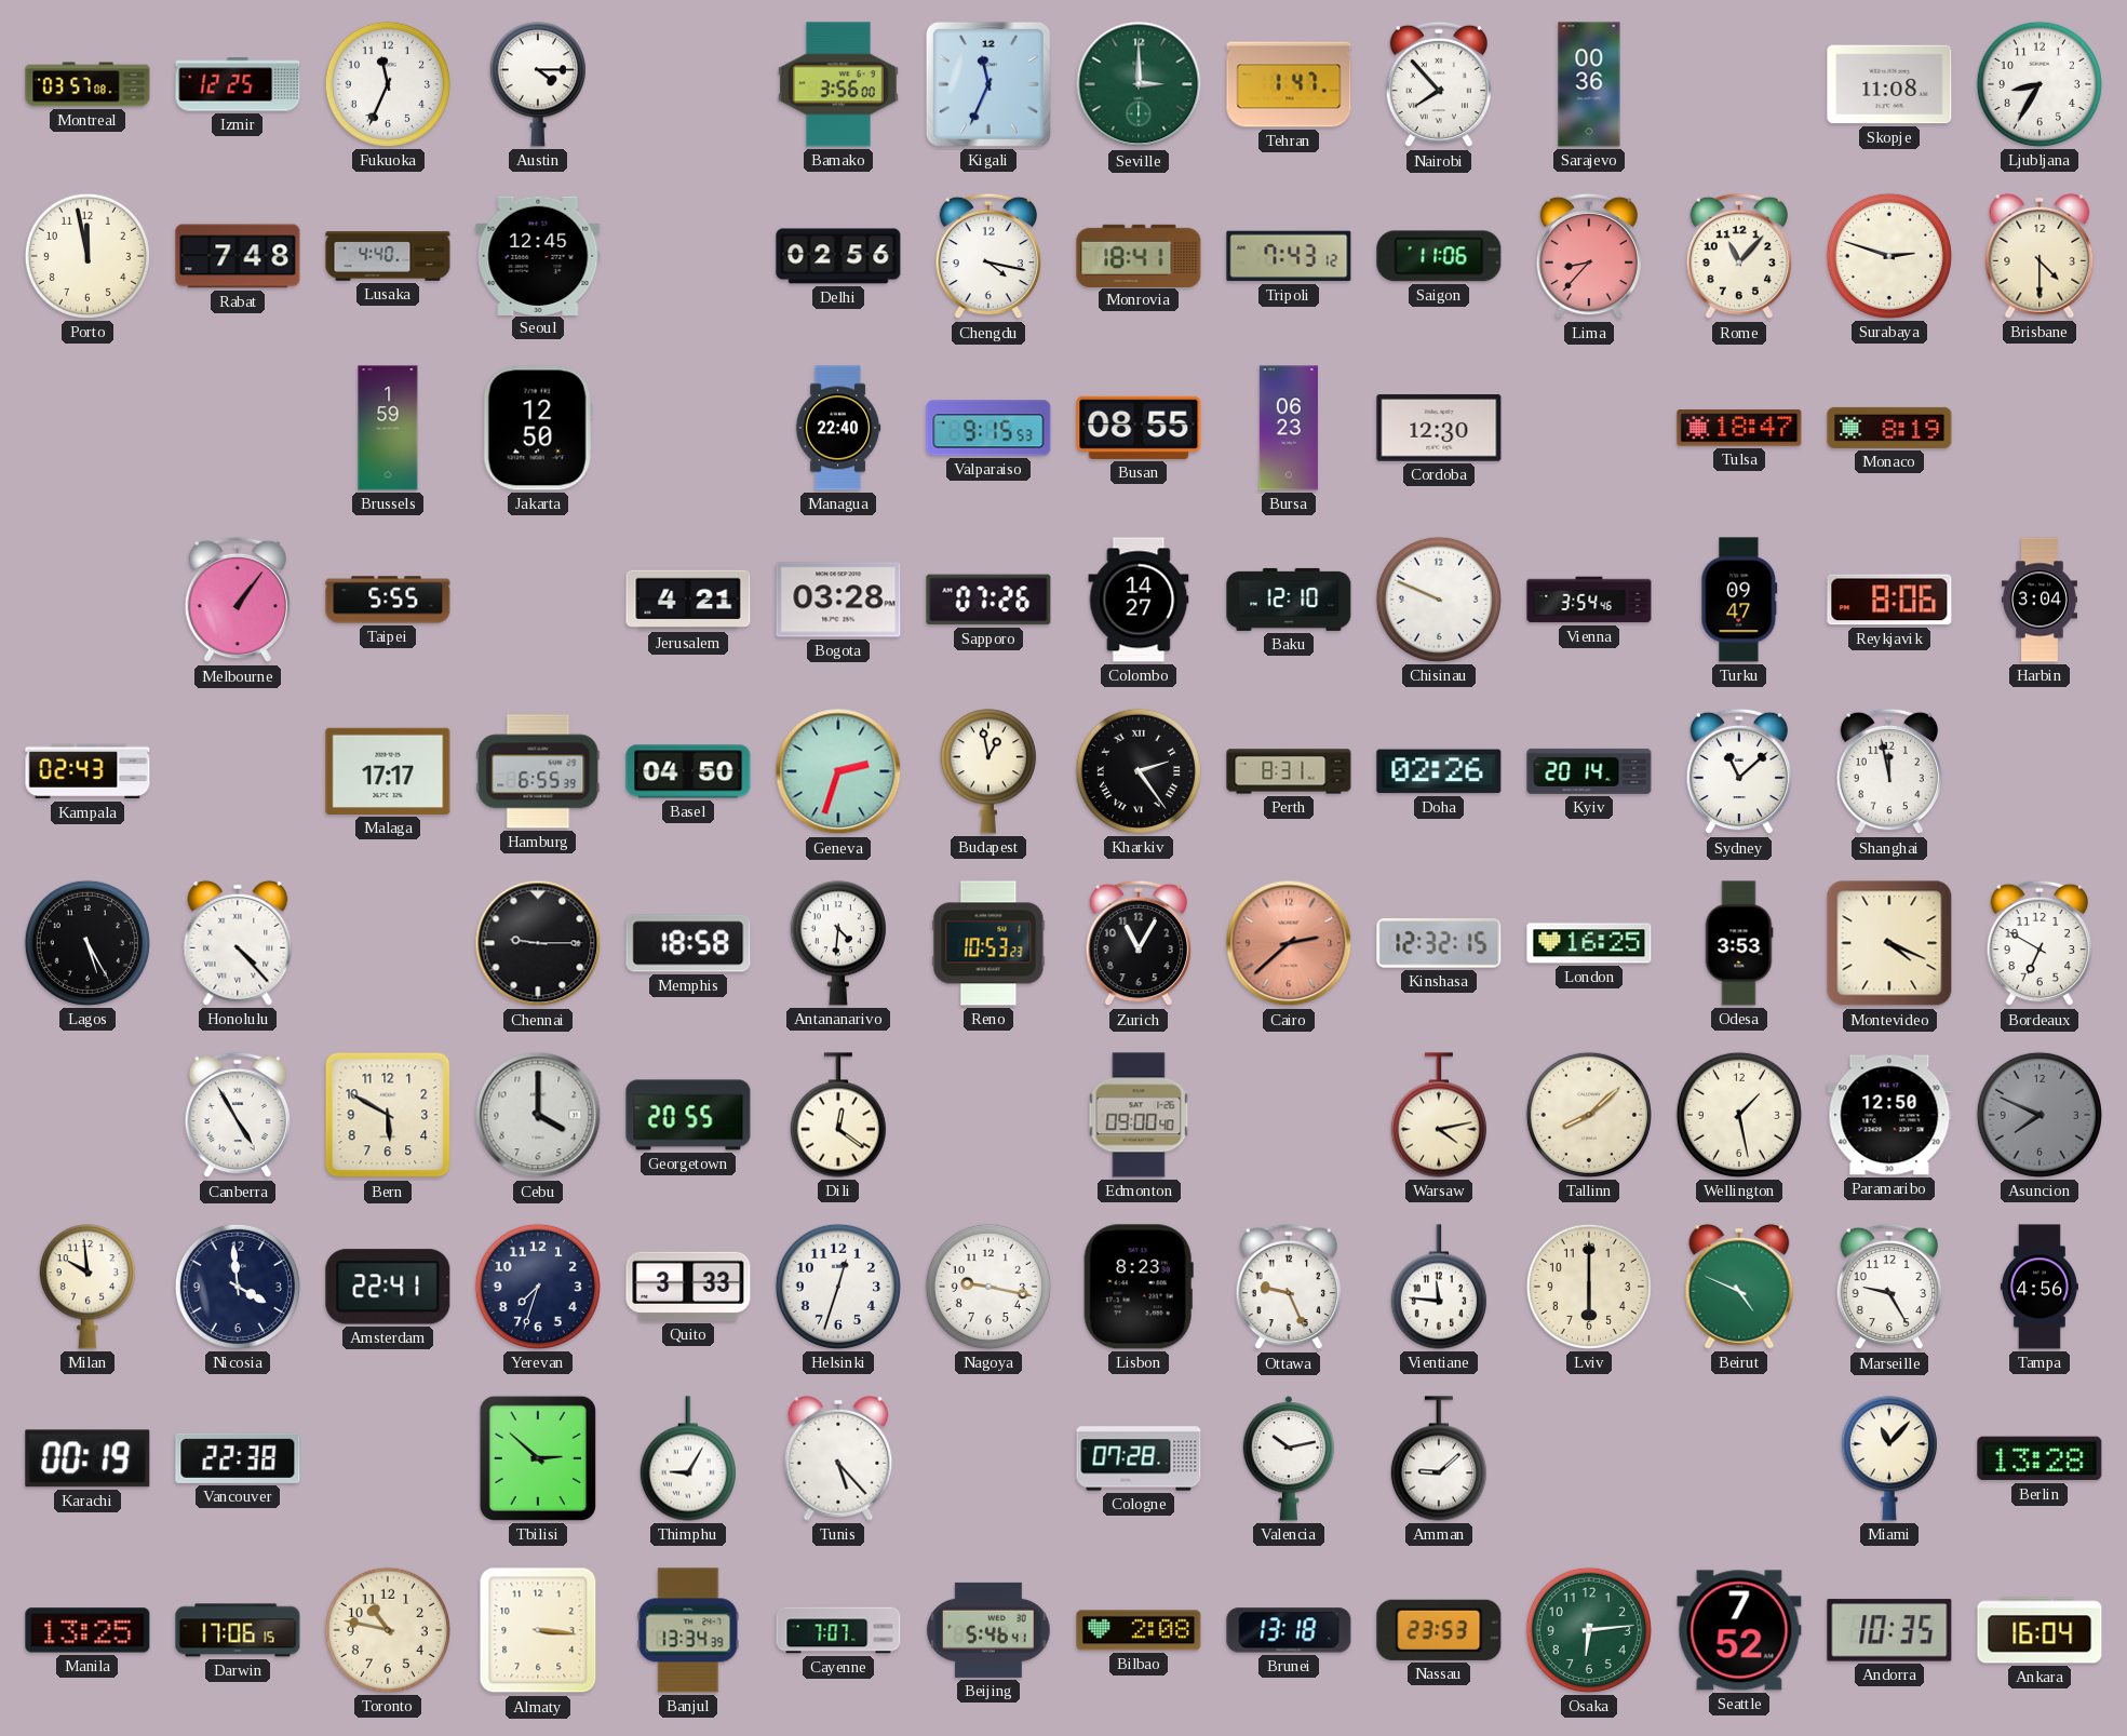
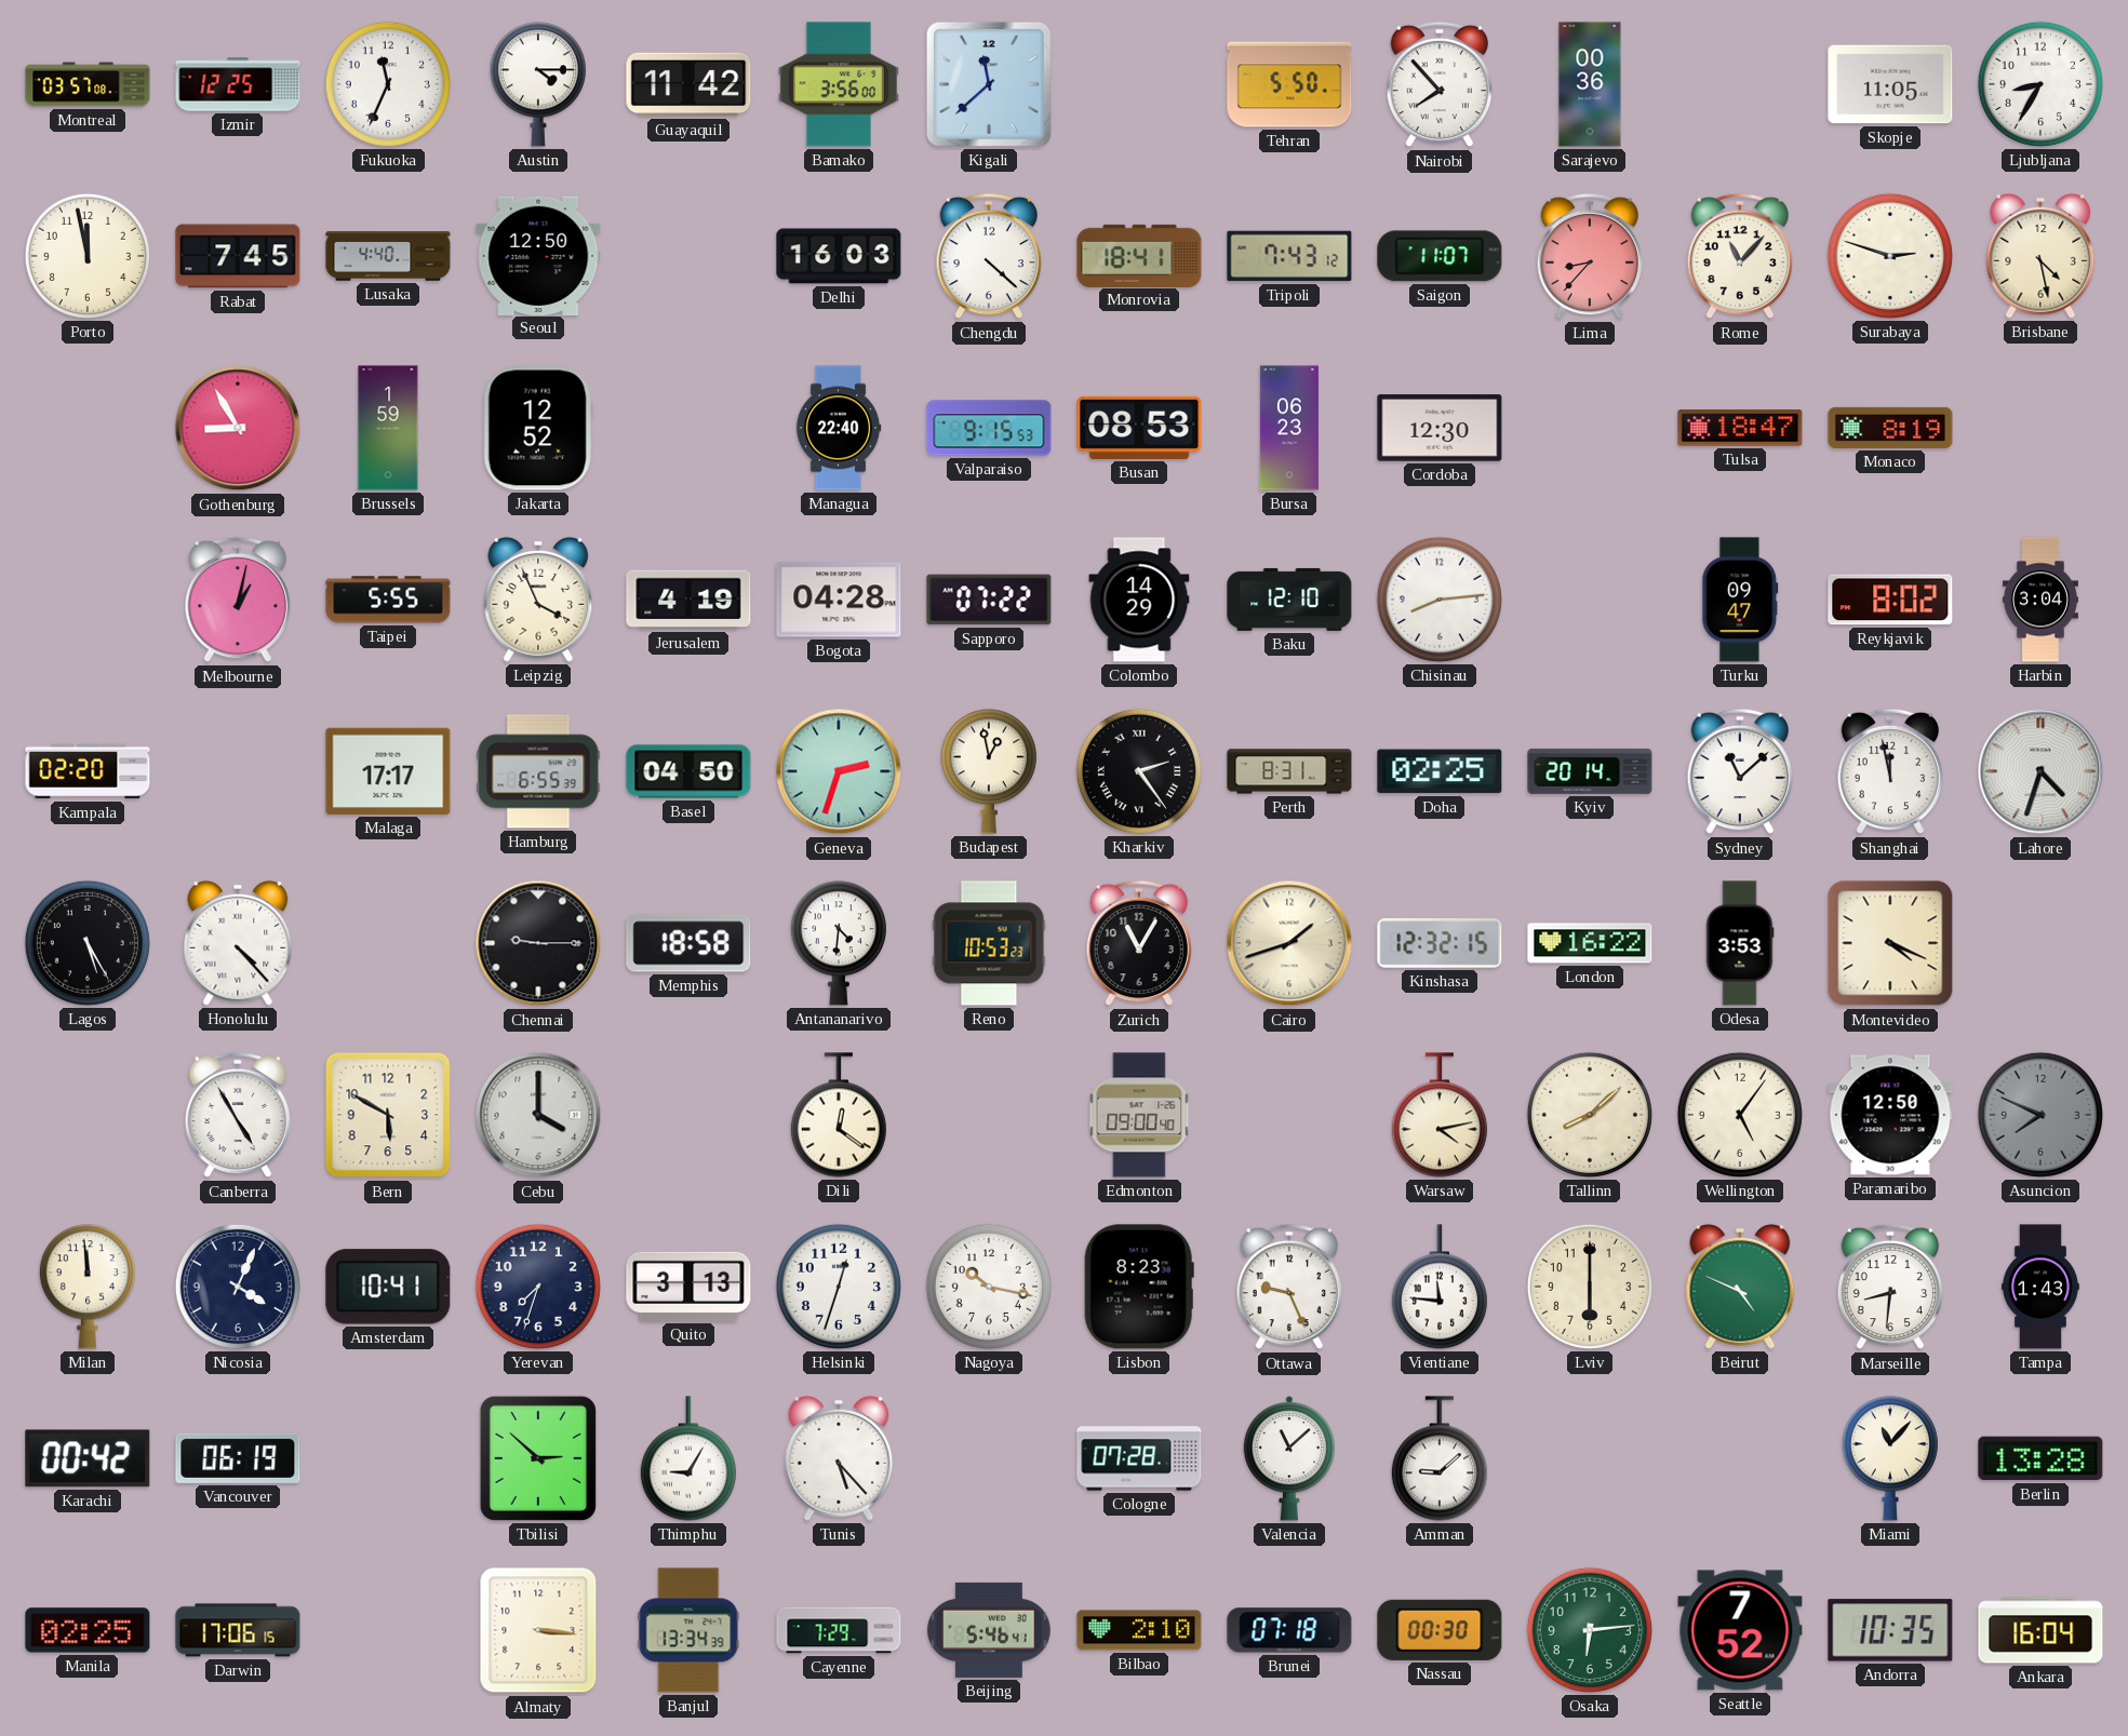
Guayaquil: none -> 11:42
Kigali: 11:34 -> 11:38
Seville: 3:00 -> none
Tehran: 1:47 -> 5:50
Skopje: 11:08 -> 11:05
Rabat: 7:48 -> 7:45
Seoul: 12:45 -> 12:50
Delhi: 02:56 -> 16:03
Chengdu: 4:17 -> 4:22
Saigon: 11:06 -> 11:07
Brisbane: 4:30 -> 4:28
Gothenburg: none -> 8:55
Jakarta: 12:50 -> 12:52
Busan: 08:55 -> 08:53
Melbourne: 1:06 -> 1:02
Leipzig: none -> 3:56
Jerusalem: 4:21 -> 4:19
Bogota: 03:28 -> 04:28
Sapporo: 07:26 -> 07:22
Colombo: 14:27 -> 14:29
Chisinau: 9:49 -> 8:14
Vienna: 3:54 -> none
Reykjavik: 8:06 -> 8:02
Kampala: 02:43 -> 02:20
Doha: 02:26 -> 02:25
Lahore: none -> 4:33
Cairo: 2:38 -> 1:42
Cairo dial: salmon -> cream
London: 16:25 -> 16:22
Bordeaux: 6:50 -> none
Georgetown: 20:55 -> none
Wellington: 1:28 -> 5:06
Milan: 9:59 -> 11:59
Nicosia: 3:59 -> 4:04
Amsterdam: 22:41 -> 10:41
Quito: 3:33 -> 3:13
Nagoya: 9:17 -> 10:17
Marseille: 9:25 -> 8:31
Tampa: 4:56 -> 1:43
Karachi: 00:19 -> 00:42
Vancouver: 22:38 -> 06:19
Valencia: 10:13 -> 11:08
Manila: 13:25 -> 02:25
Toronto: 10:47 -> none
Cayenne: 7:07 -> 7:29
Bilbao: 2:08 -> 2:10
Brunei: 13:18 -> 07:18
Nassau: 23:53 -> 00:30
